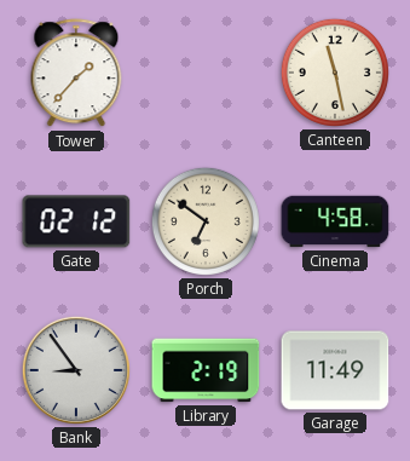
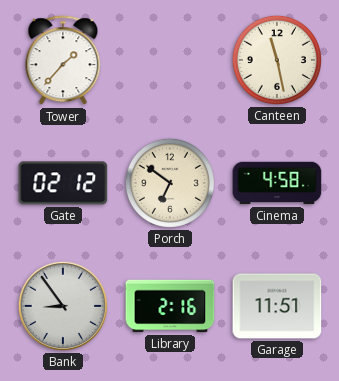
Library: 2:19 -> 2:16
Garage: 11:49 -> 11:51
